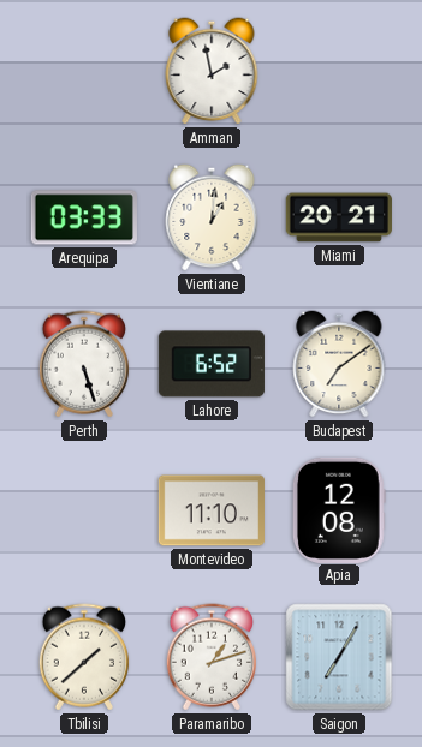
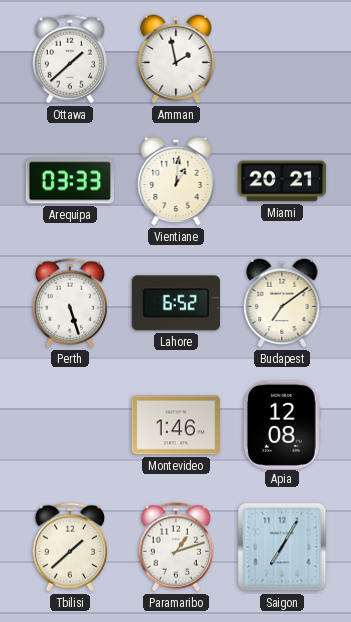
Ottawa: none -> 1:38
Montevideo: 11:10 -> 1:46
